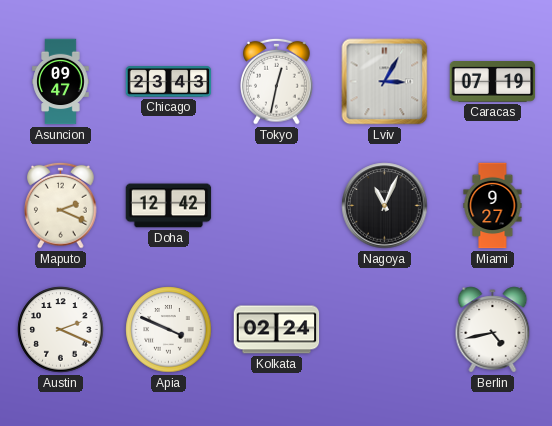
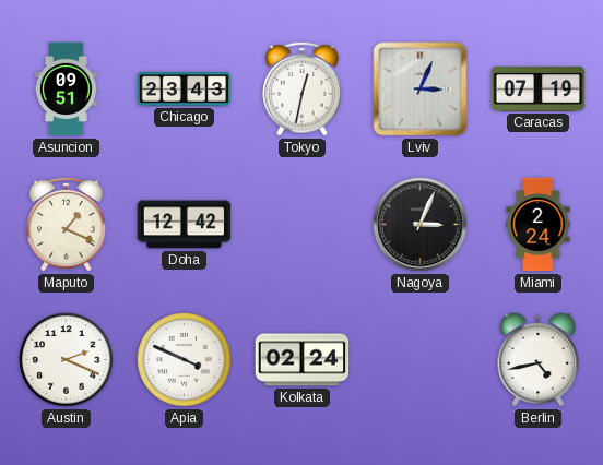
Asuncion: 09:47 -> 09:51
Lviv: 3:05 -> 3:04
Maputo: 2:19 -> 1:19
Nagoya: 11:04 -> 3:04
Miami: 9:27 -> 2:24
